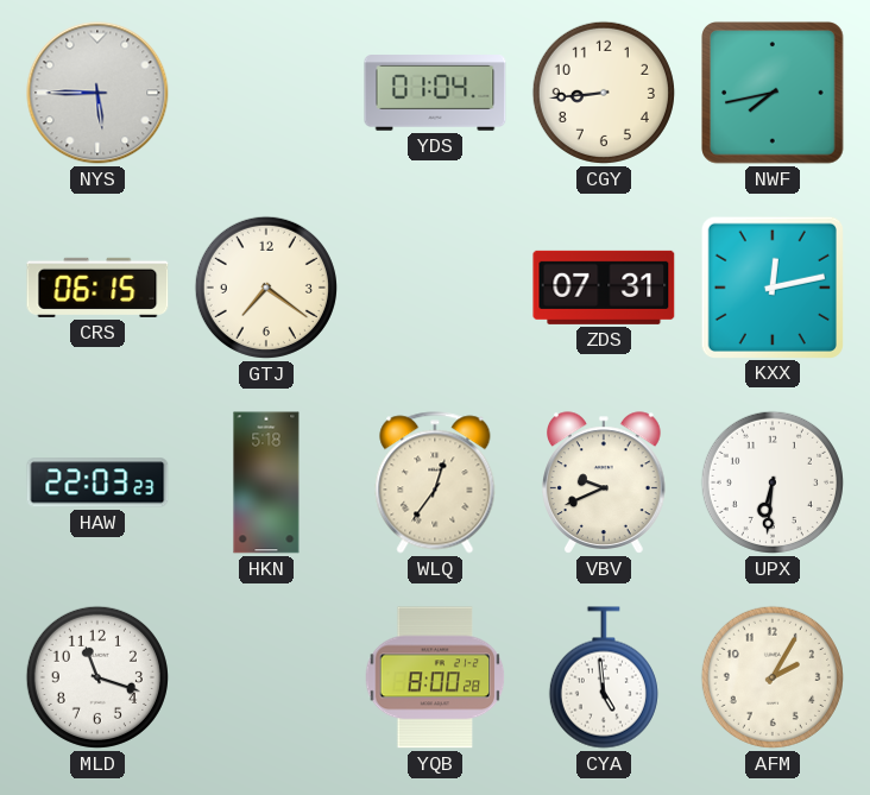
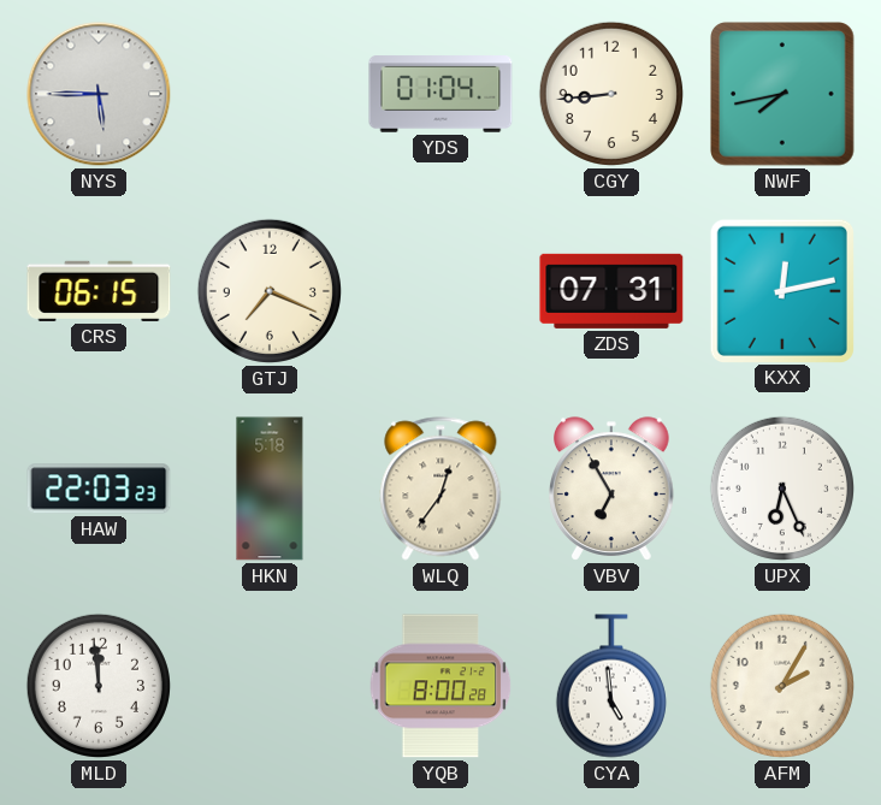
GTJ: 7:21 -> 7:19
VBV: 9:41 -> 6:55
UPX: 6:31 -> 6:26
MLD: 11:18 -> 11:59
